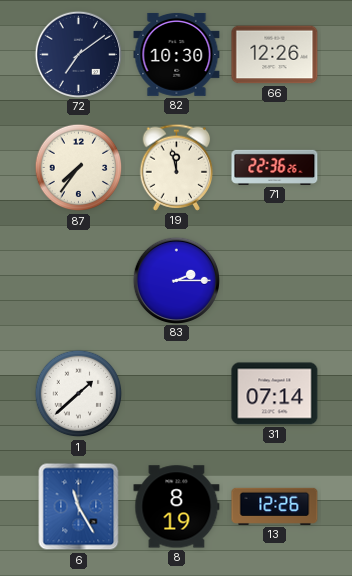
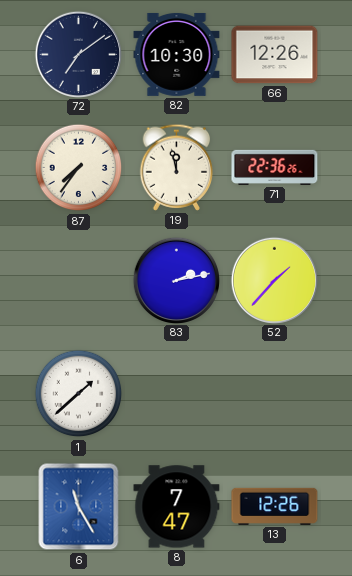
83: 2:15 -> 2:13
52: none -> 1:37
31: 07:14 -> none
8: 8:19 -> 7:47
